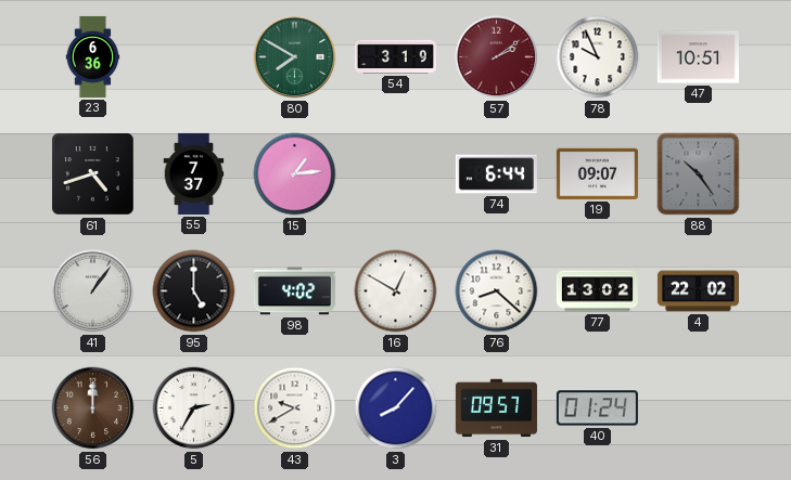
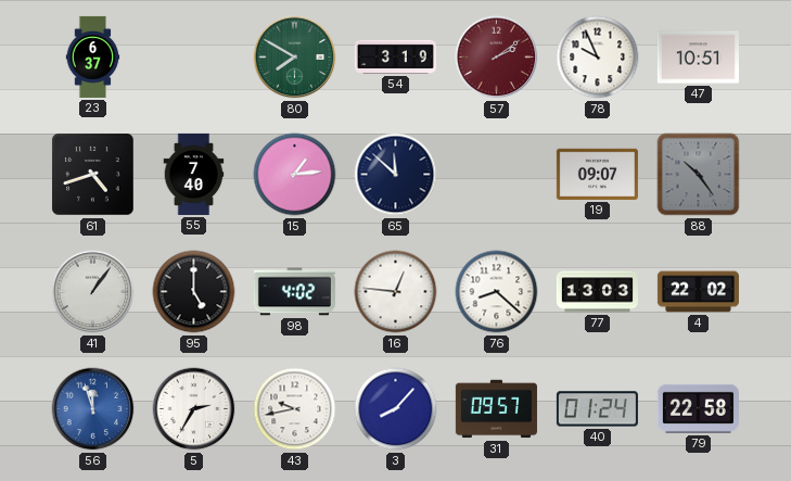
23: 6:36 -> 6:37
55: 7:37 -> 7:40
65: none -> 11:52
74: 6:44 -> none
16: 12:50 -> 12:46
77: 13:02 -> 13:03
56: 12:00 -> 11:57
56 dial: brown -> blue
43: 9:40 -> 9:43
79: none -> 22:58
